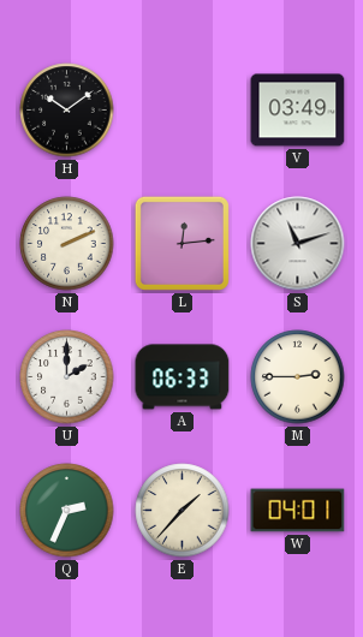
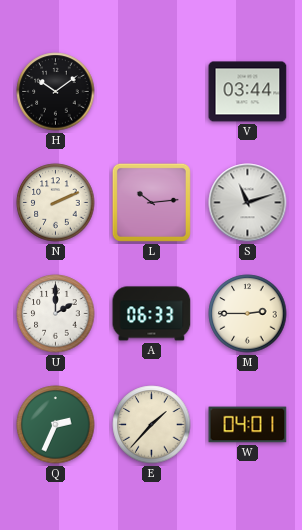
V: 03:49 -> 03:44
L: 12:14 -> 10:14
